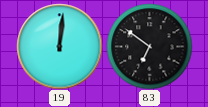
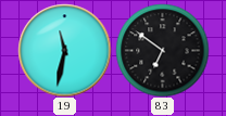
19: 12:01 -> 11:32
